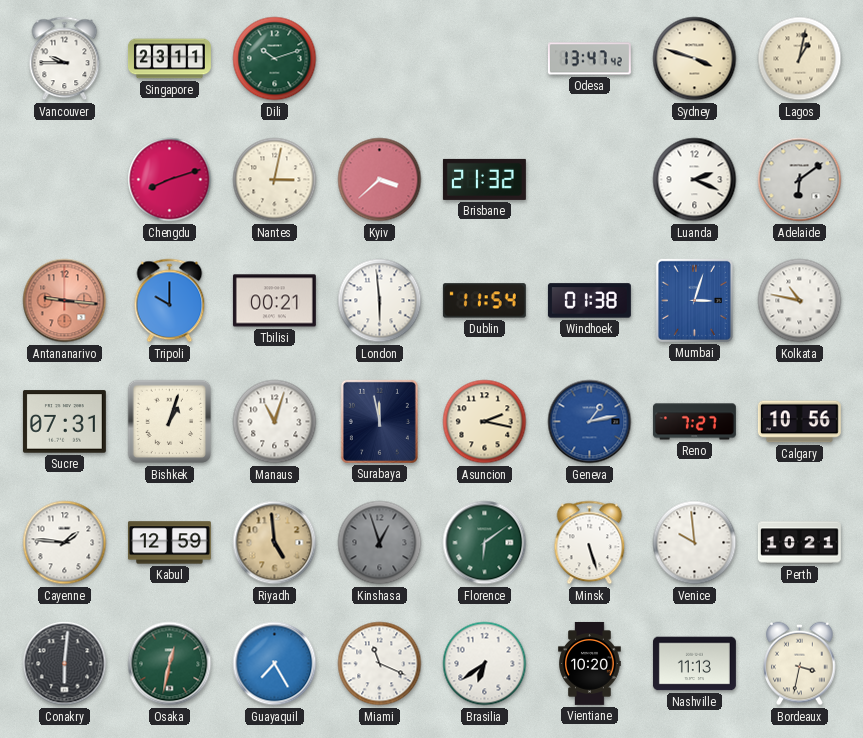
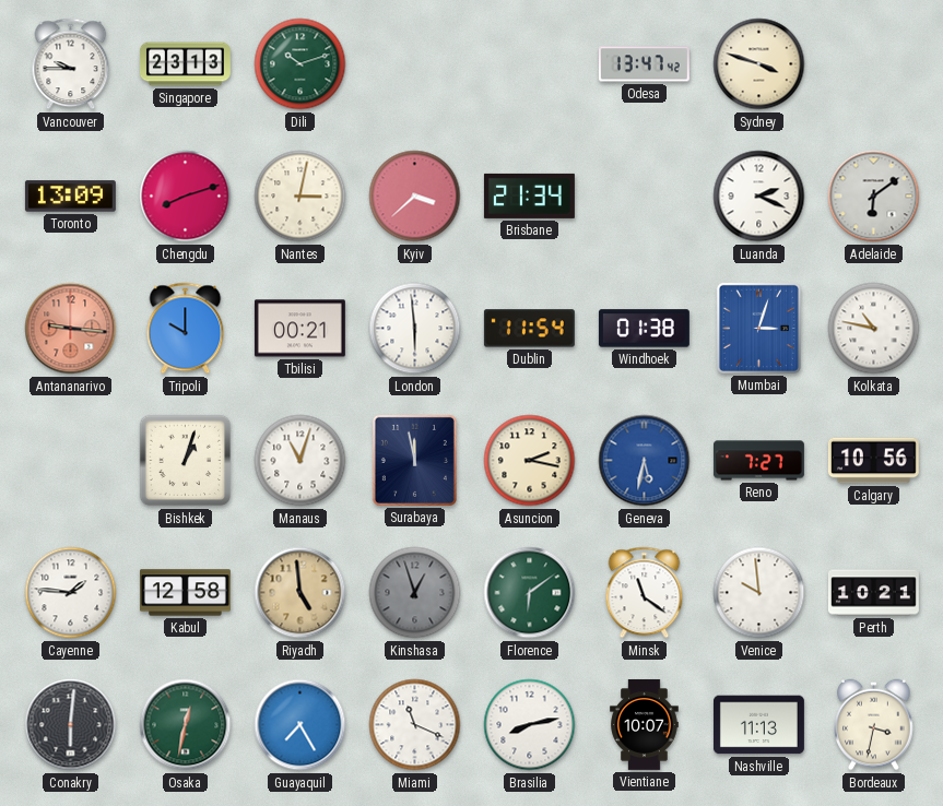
Singapore: 23:11 -> 23:13
Lagos: 1:02 -> none
Toronto: none -> 13:09
Brisbane: 21:32 -> 21:34
Sucre: 07:31 -> none
Geneva: 1:13 -> 5:32
Kabul: 12:59 -> 12:58
Minsk: 5:27 -> 11:21
Brasilia: 6:39 -> 8:13
Vientiane: 10:20 -> 10:07
